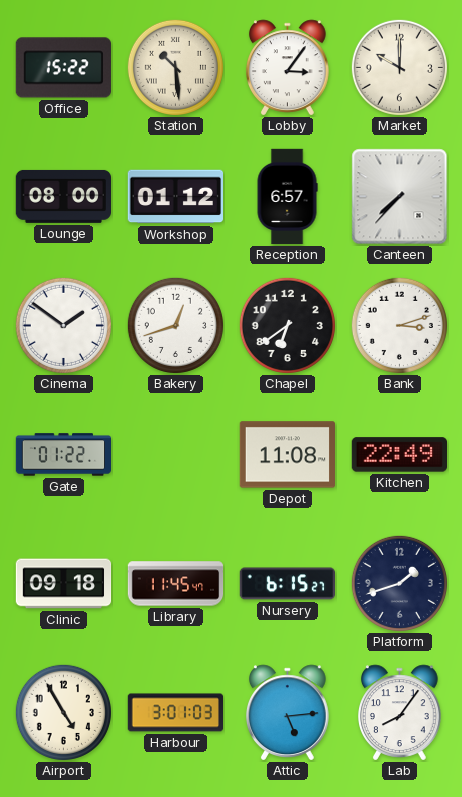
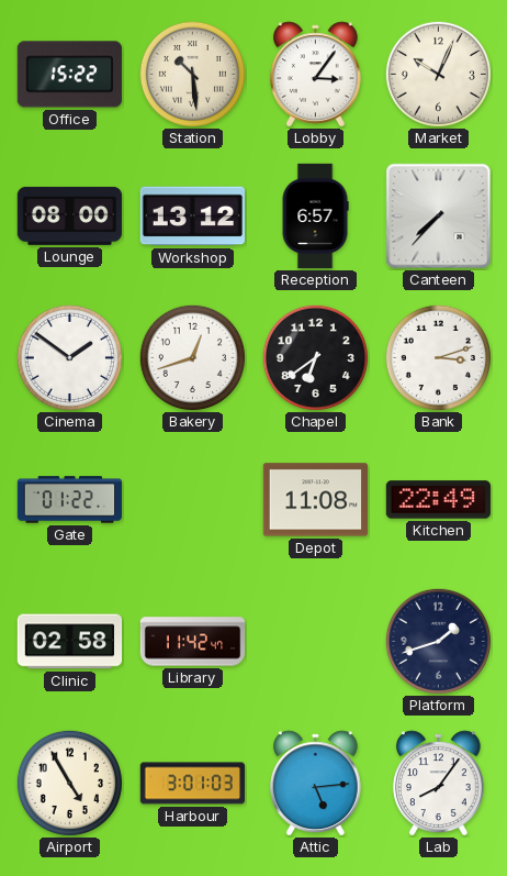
Market: 10:00 -> 10:04
Workshop: 01:12 -> 13:12
Clinic: 09:18 -> 02:58
Library: 11:45 -> 11:42
Nursery: 6:15 -> none
